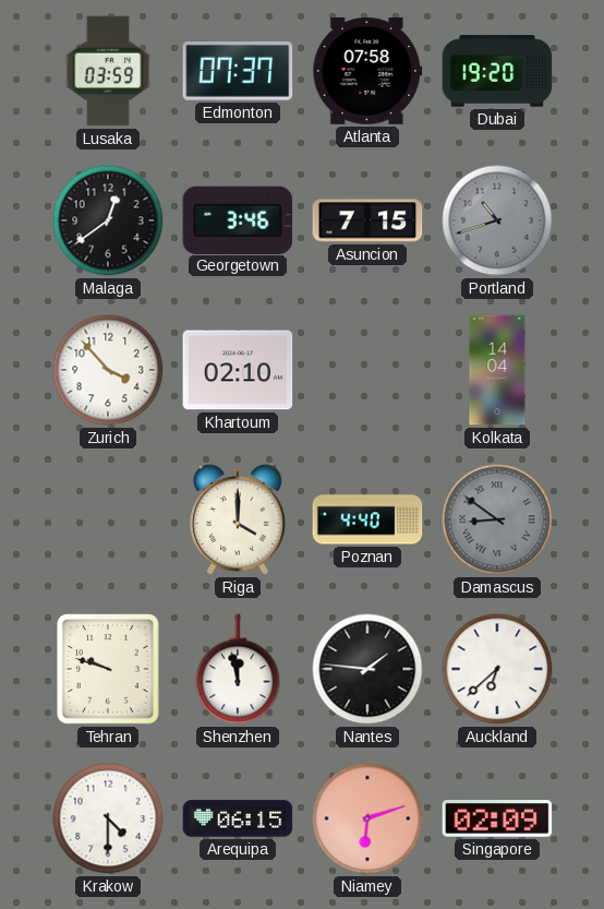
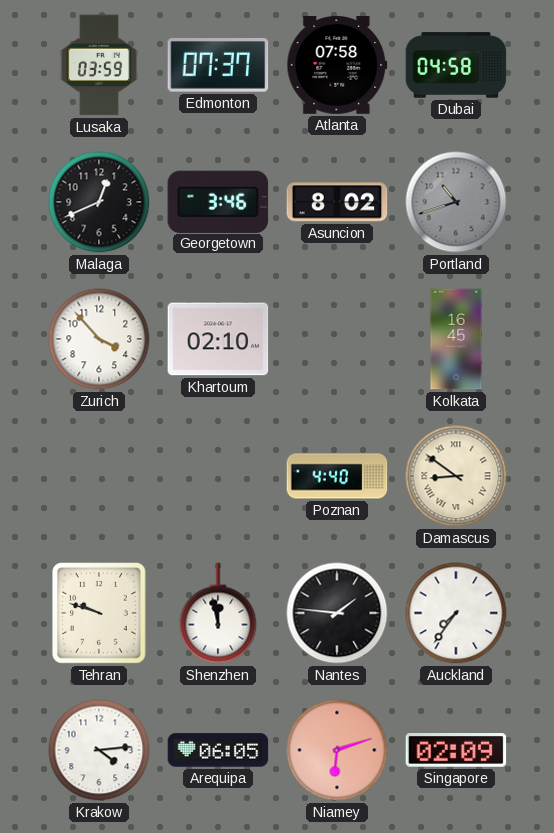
Dubai: 19:20 -> 04:58
Malaga: 12:39 -> 12:41
Asuncion: 7:15 -> 8:02
Kolkata: 14:04 -> 16:45
Riga: 4:00 -> none
Damascus dial: grey -> cream
Auckland: 6:38 -> 7:36
Krakow: 4:30 -> 4:14
Arequipa: 06:15 -> 06:05
